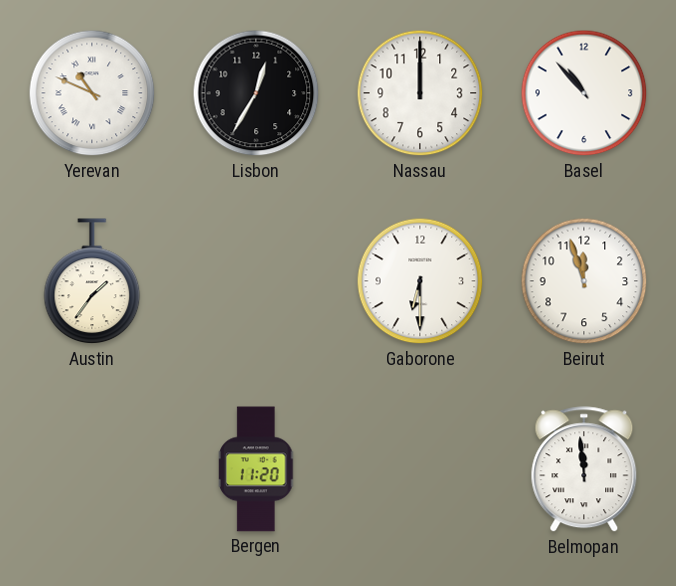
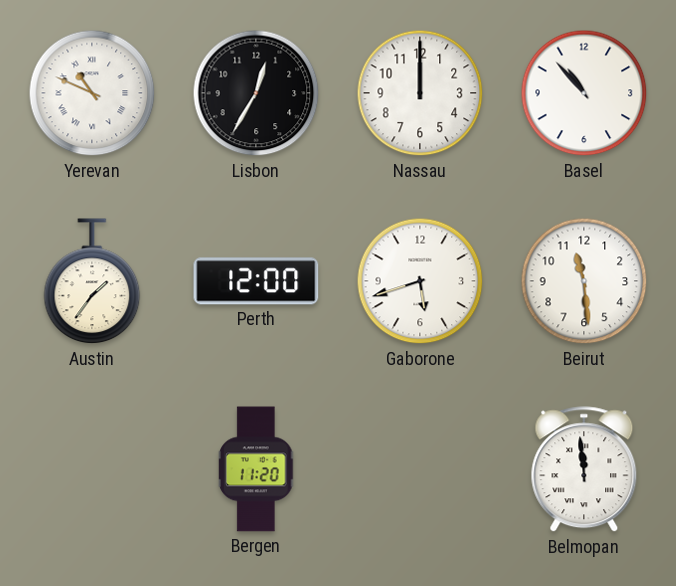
Perth: none -> 12:00
Gaborone: 6:30 -> 5:42
Beirut: 11:57 -> 11:29
